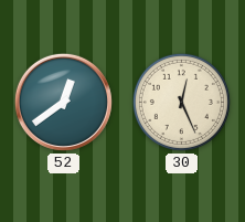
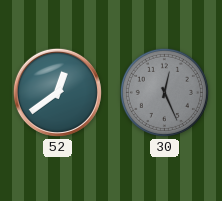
30 dial: cream -> grey
